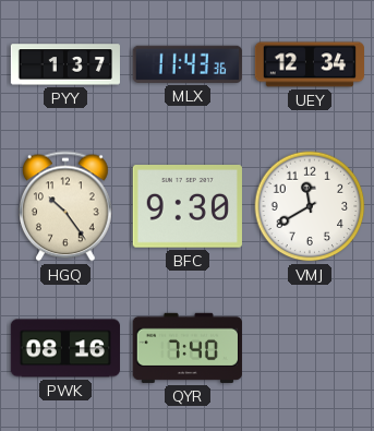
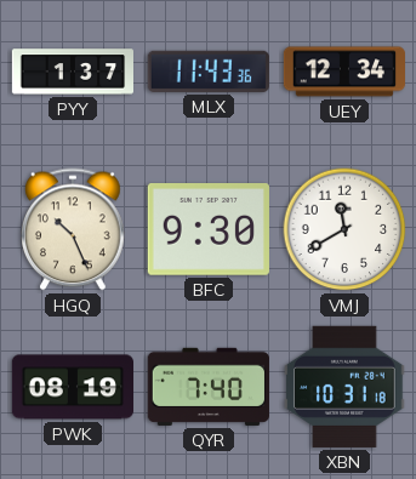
HGQ: 10:24 -> 10:26
PWK: 08:16 -> 08:19
XBN: none -> 10:31
